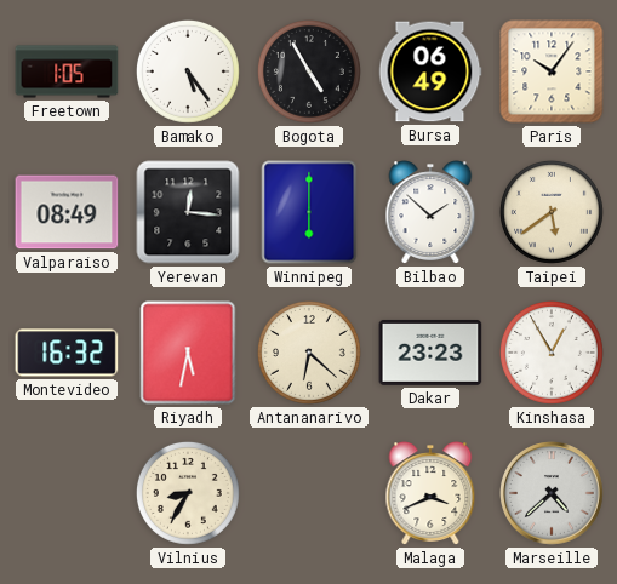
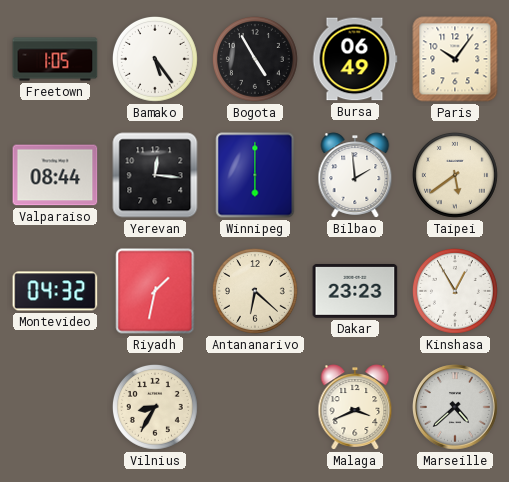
Valparaiso: 08:49 -> 08:44
Bilbao: 1:52 -> 1:59
Montevideo: 16:32 -> 04:32
Riyadh: 5:32 -> 1:32
